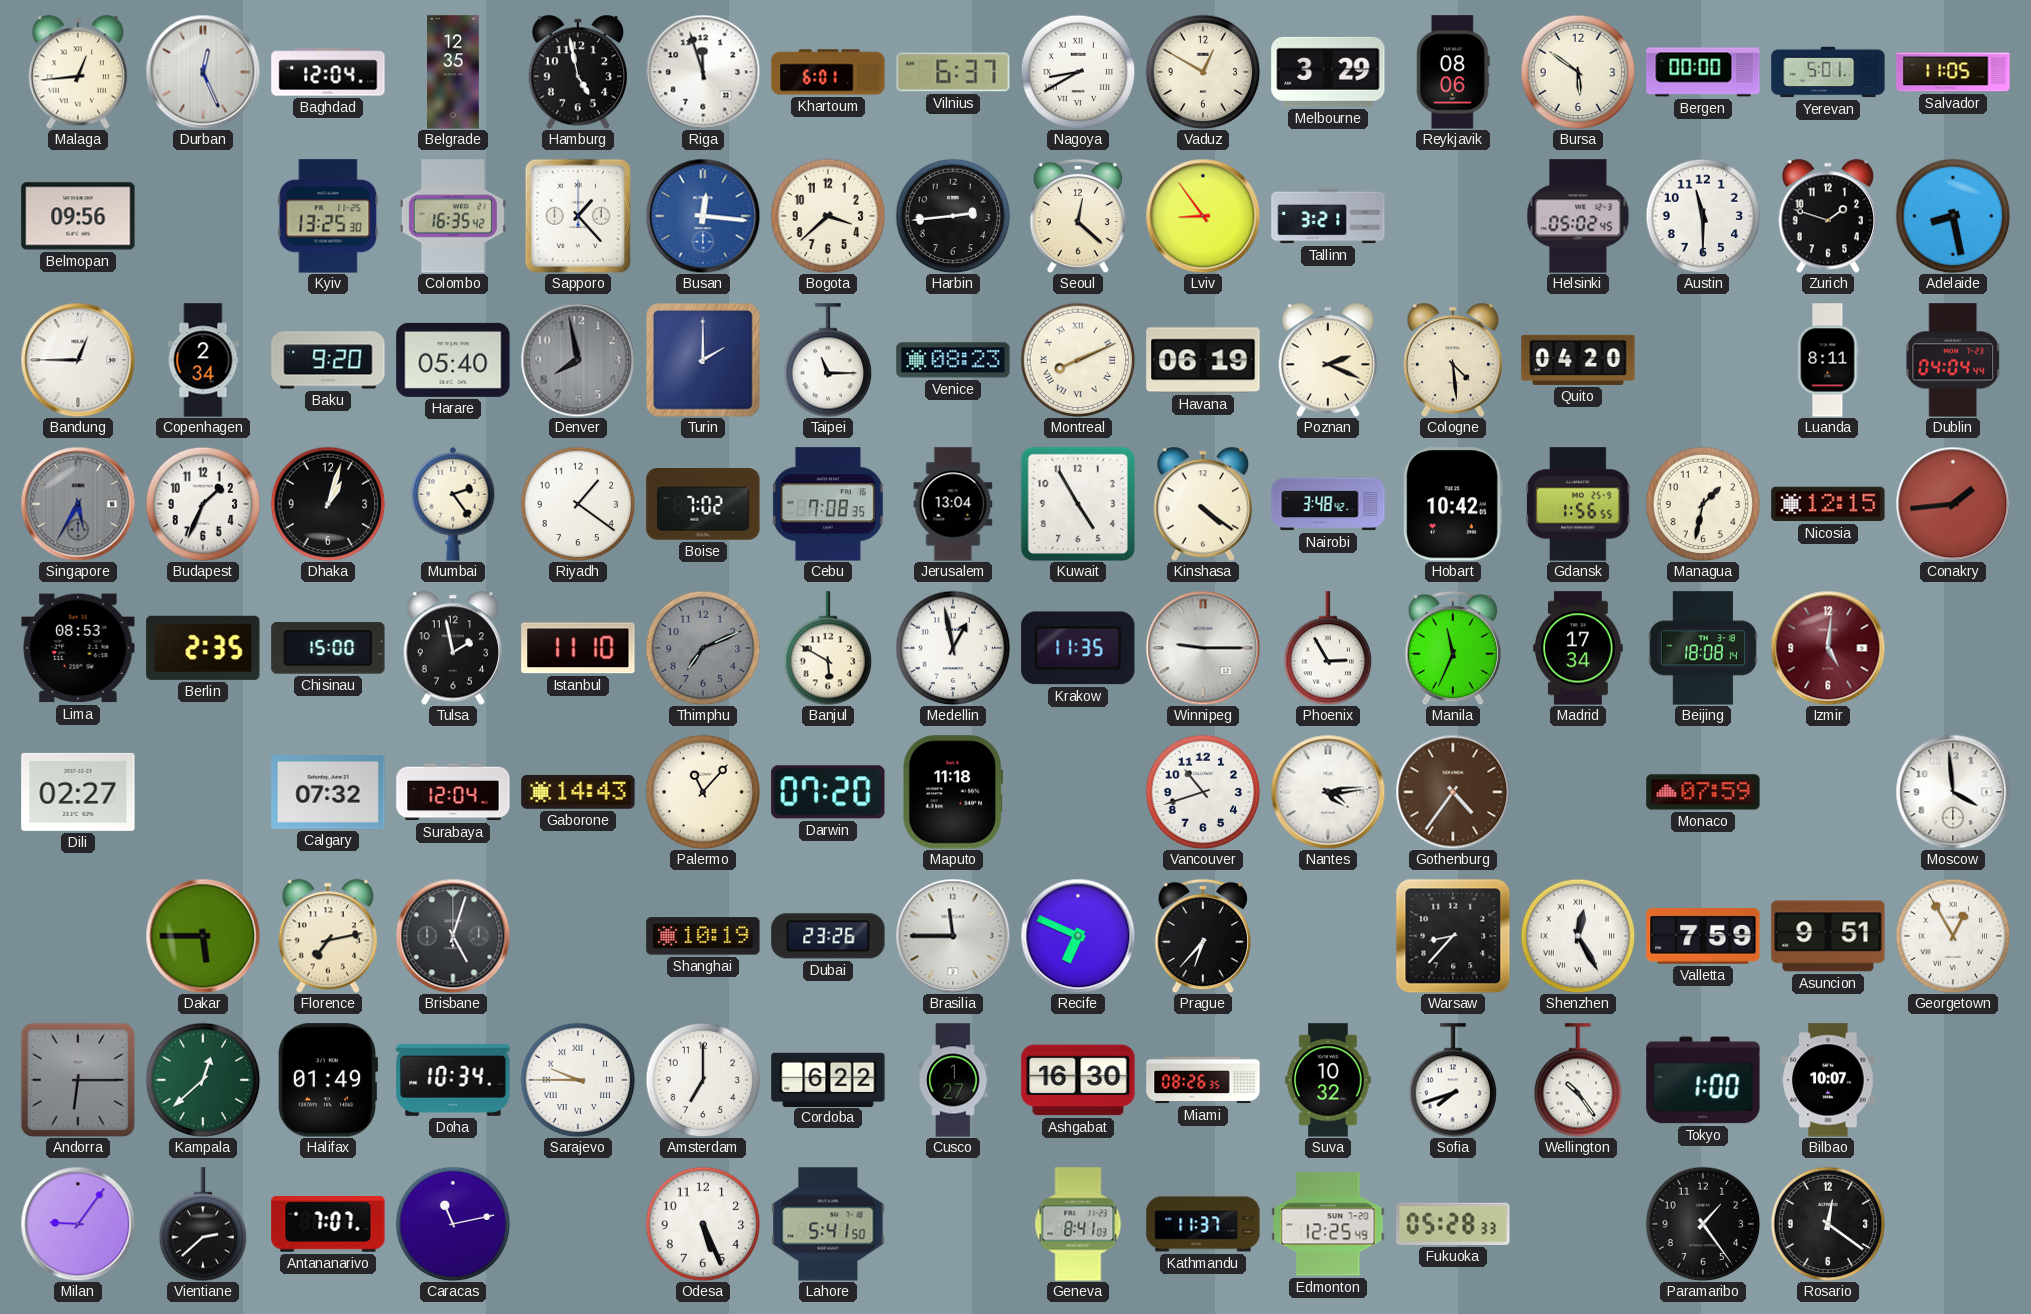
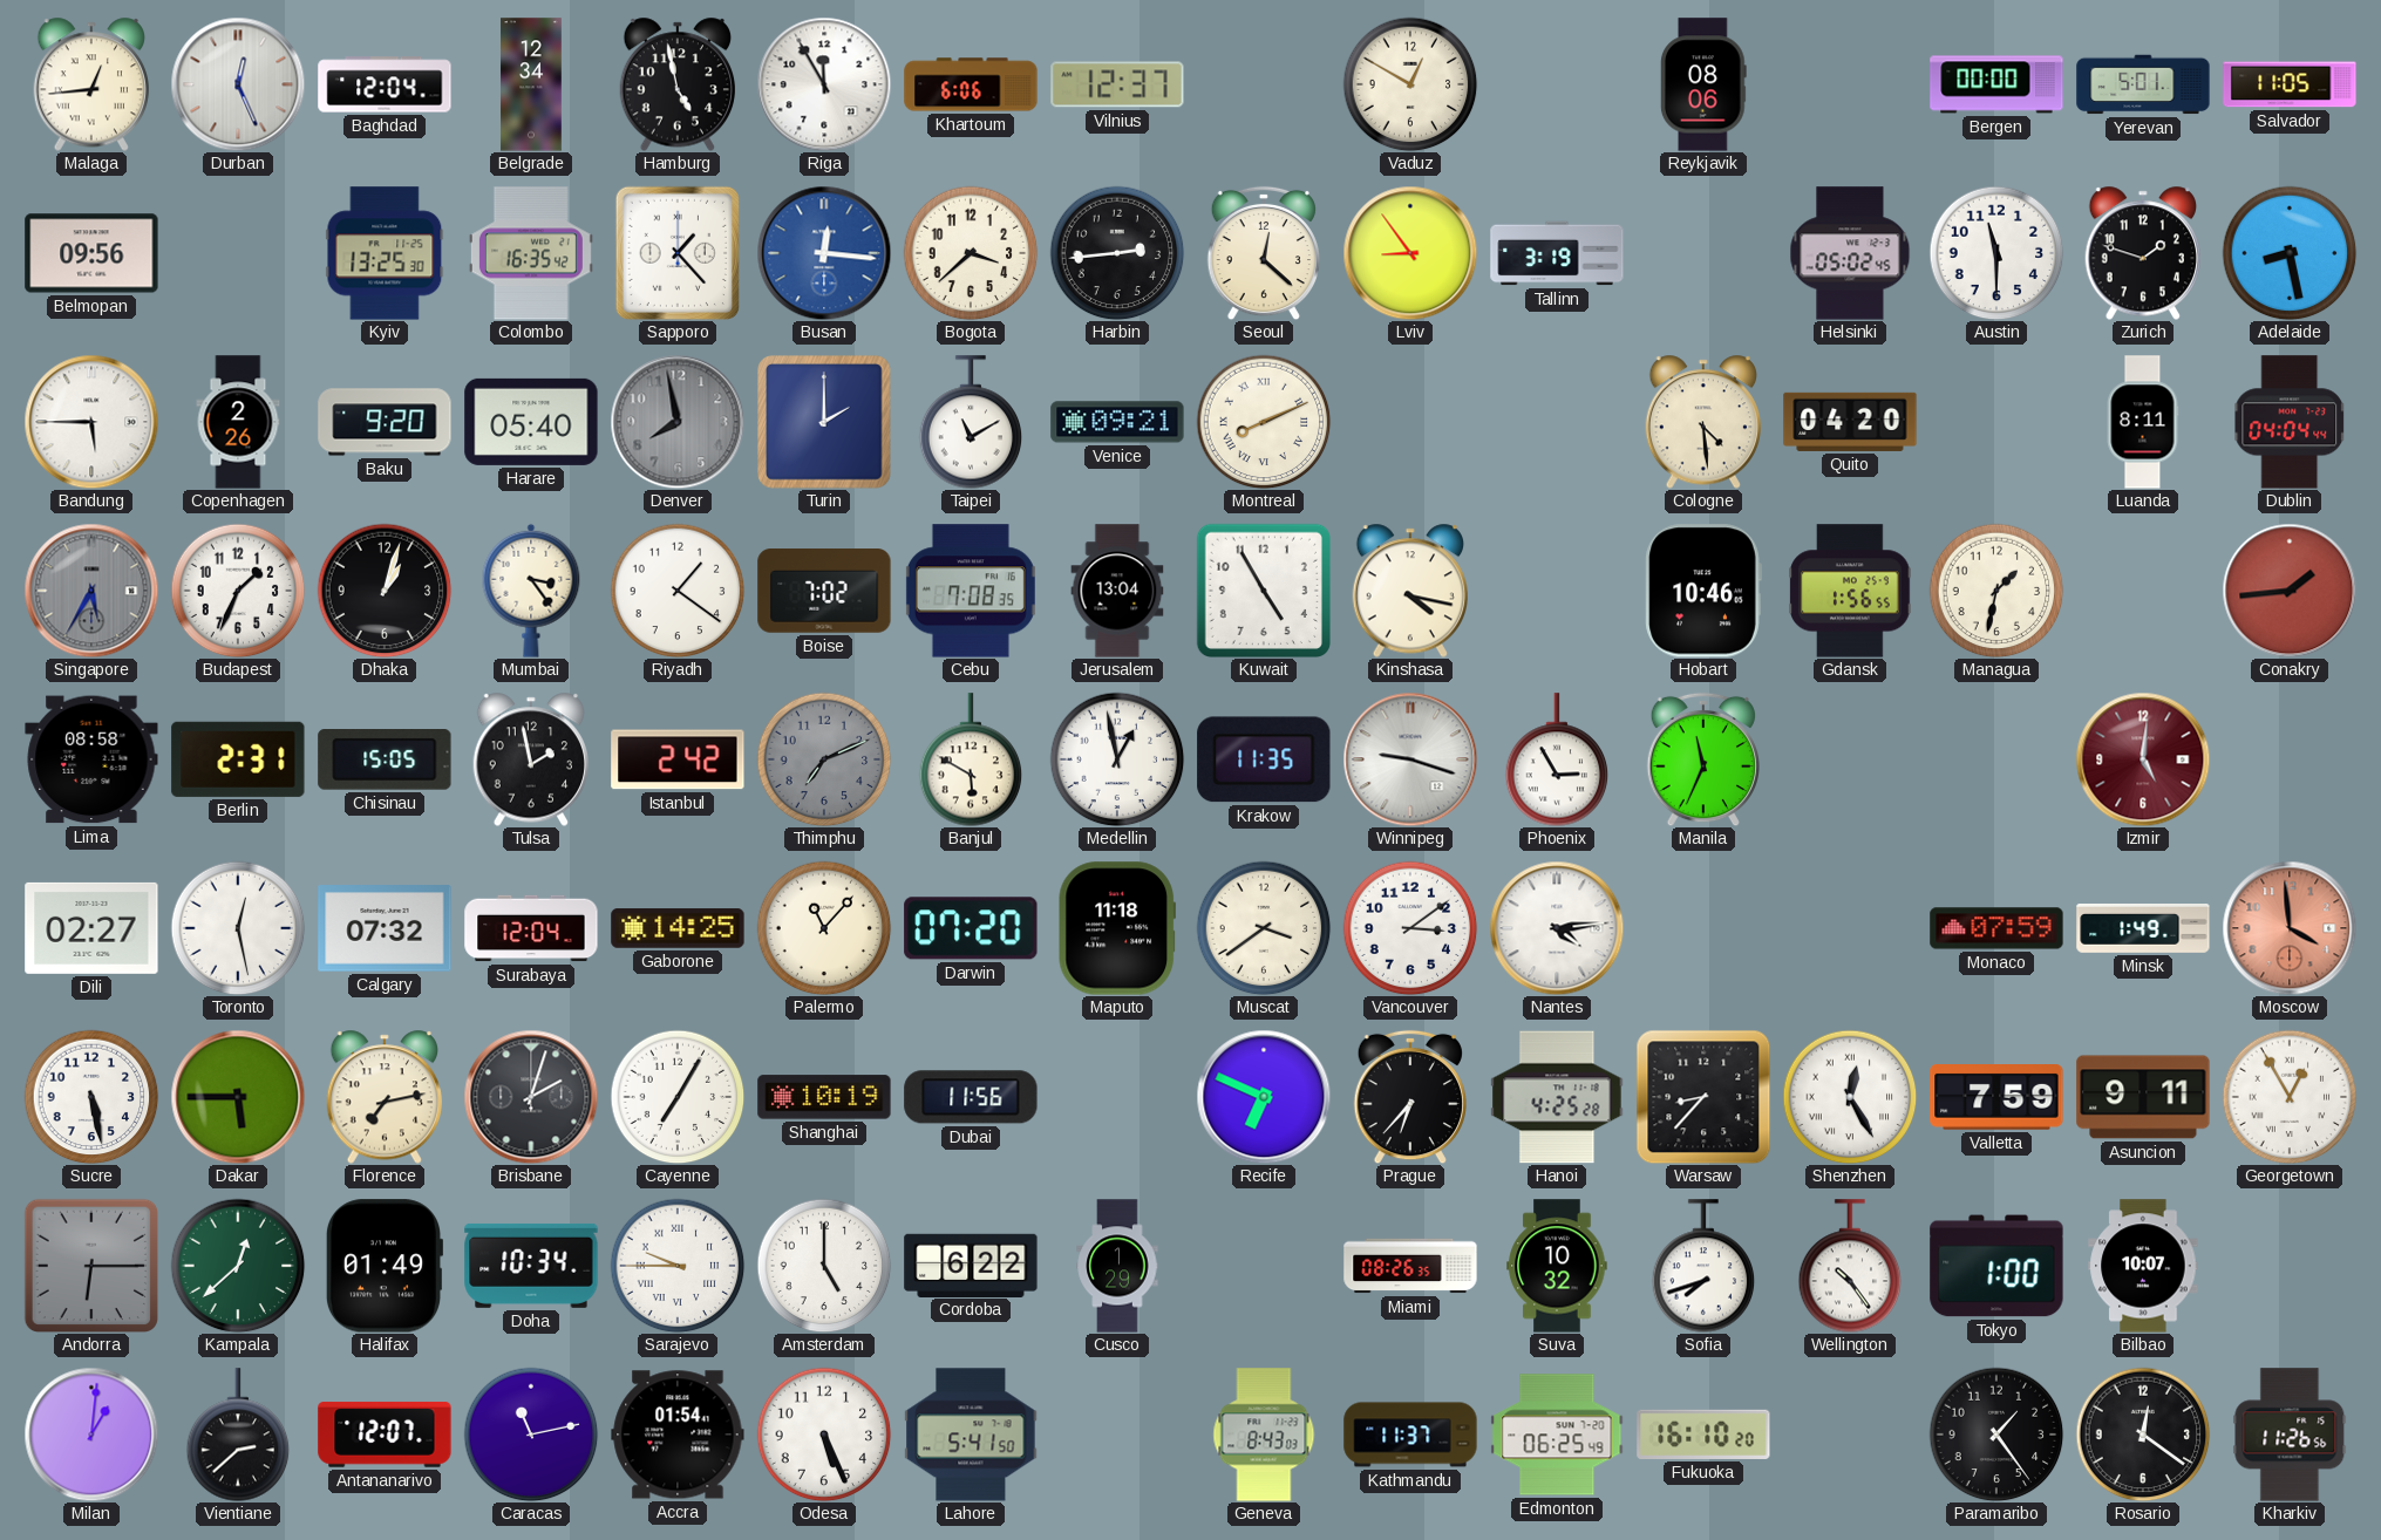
Belgrade: 12:35 -> 12:34
Riga: 11:57 -> 11:55
Khartoum: 6:01 -> 6:06
Vilnius: 6:37 -> 12:37
Nagoya: 8:40 -> none
Melbourne: 3:29 -> none
Bursa: 5:51 -> none
Tallinn: 3:21 -> 3:19
Bandung: 12:45 -> 5:45
Copenhagen: 2:34 -> 2:26
Taipei: 11:15 -> 11:10
Venice: 08:23 -> 09:21
Havana: 06:19 -> none
Poznan: 2:19 -> none
Mumbai: 2:24 -> 3:24
Kinshasa: 4:21 -> 4:17
Nairobi: 3:48 -> none
Hobart: 10:42 -> 10:46
Nicosia: 12:15 -> none
Lima: 08:53 -> 08:58
Berlin: 2:35 -> 2:31
Chisinau: 15:00 -> 15:05
Istanbul: 11:10 -> 2:42
Winnipeg: 9:15 -> 9:18
Madrid: 17:34 -> none
Beijing: 18:08 -> none
Toronto: none -> 12:28
Gaborone: 14:43 -> 14:25
Muscat: none -> 3:39
Vancouver: 10:42 -> 3:09
Gothenburg: 4:36 -> none
Minsk: none -> 1:49
Moscow dial: white -> salmon
Sucre: none -> 5:28
Brisbane: 5:03 -> 2:03
Cayenne: none -> 7:05
Dubai: 23:26 -> 11:56
Brasilia: 11:45 -> none
Hanoi: none -> 4:25
Asuncion: 9:51 -> 9:11
Amsterdam: 7:00 -> 5:00
Cusco: 1:27 -> 1:29
Ashgabat: 16:30 -> none
Milan: 9:06 -> 1:01
Antananarivo: 7:07 -> 12:07
Accra: none -> 01:54
Geneva: 8:41 -> 8:43
Edmonton: 12:25 -> 06:25
Fukuoka: 05:28 -> 16:10
Kharkiv: none -> 11:26
